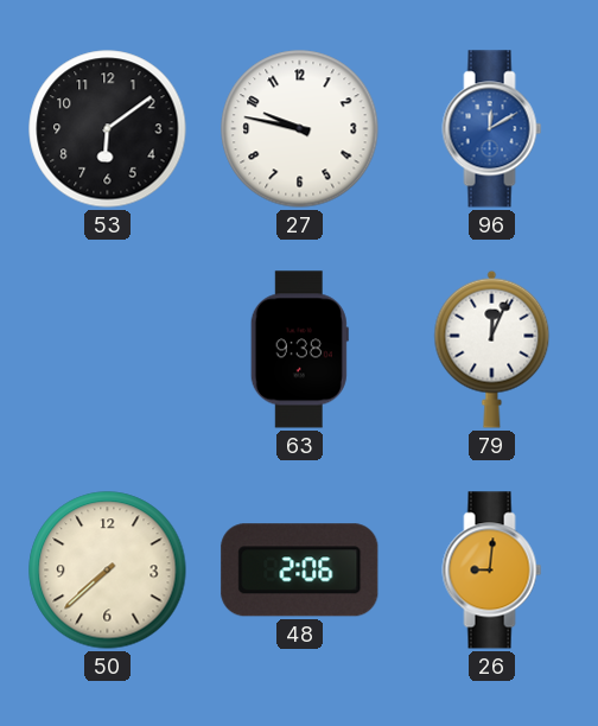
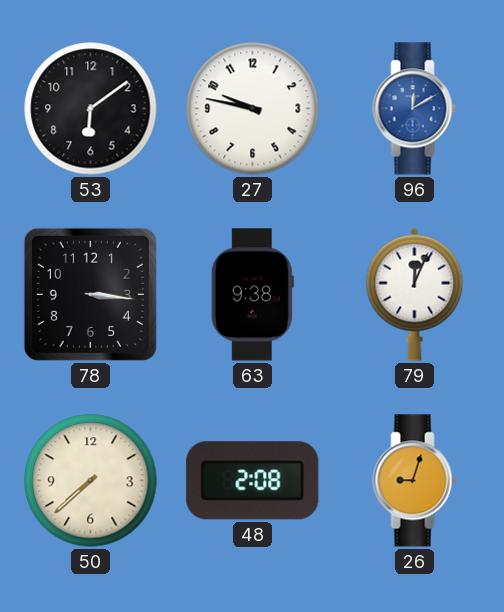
78: none -> 3:16
48: 2:06 -> 2:08
26: 9:01 -> 9:03
